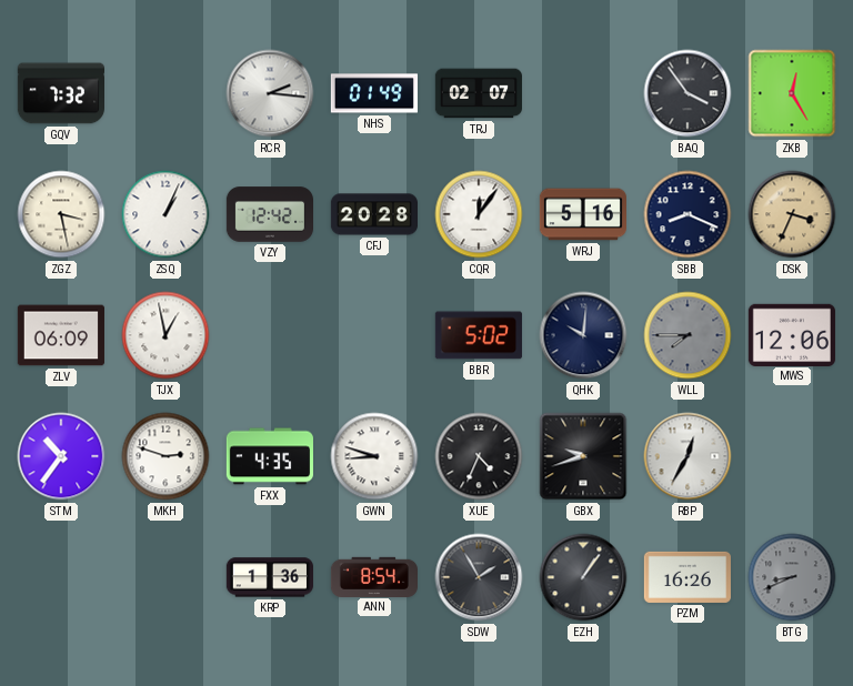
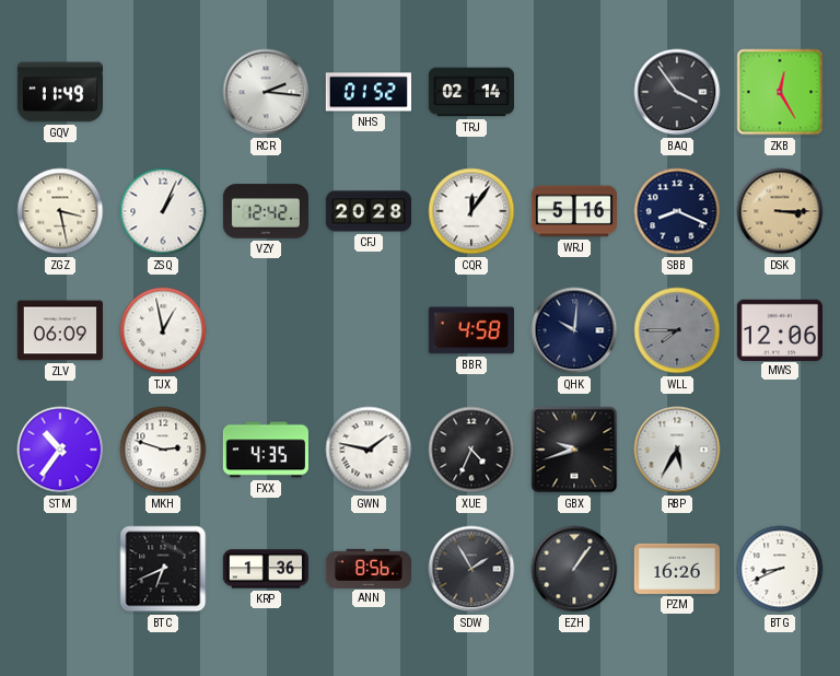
GQV: 7:32 -> 11:49
NHS: 01:49 -> 01:52
TRJ: 02:07 -> 02:14
DSK: 3:34 -> 3:15
BBR: 5:02 -> 4:58
GWN: 8:48 -> 1:47
RBP: 12:35 -> 5:35
BTC: none -> 6:41
ANN: 8:54 -> 8:56
BTG dial: grey -> white
